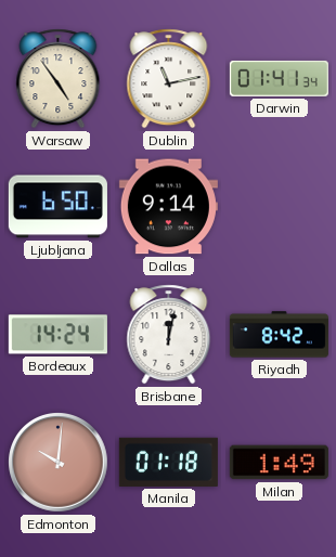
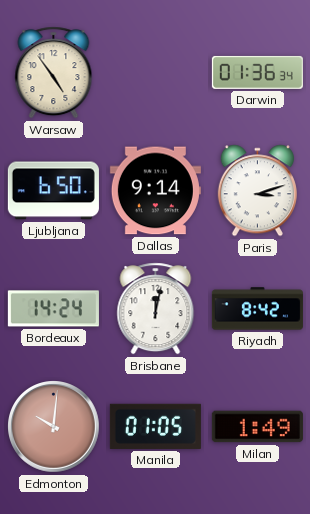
Dublin: 11:13 -> none
Darwin: 01:41 -> 01:36
Paris: none -> 3:12
Manila: 01:18 -> 01:05
